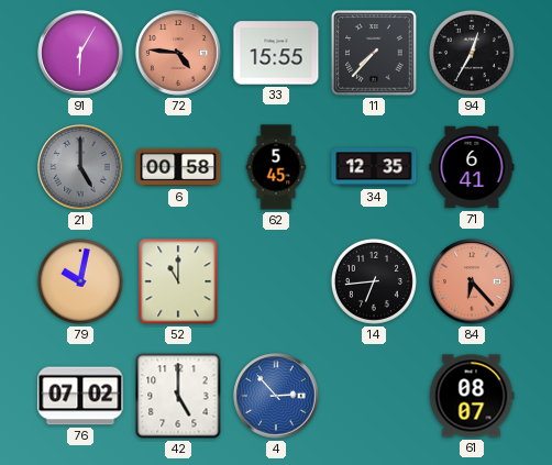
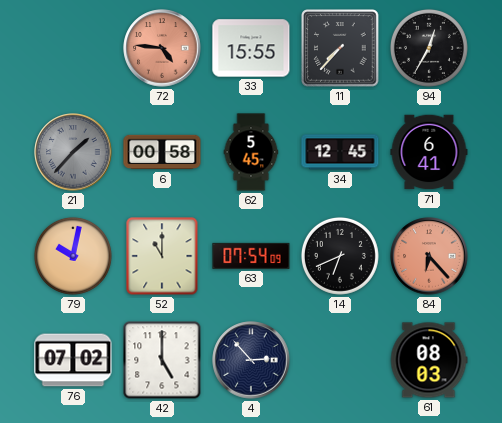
91: 6:05 -> none
21: 5:00 -> 1:37
34: 12:35 -> 12:45
63: none -> 07:54
14: 6:44 -> 6:41
4 dial: blue -> navy
61: 08:07 -> 08:03
